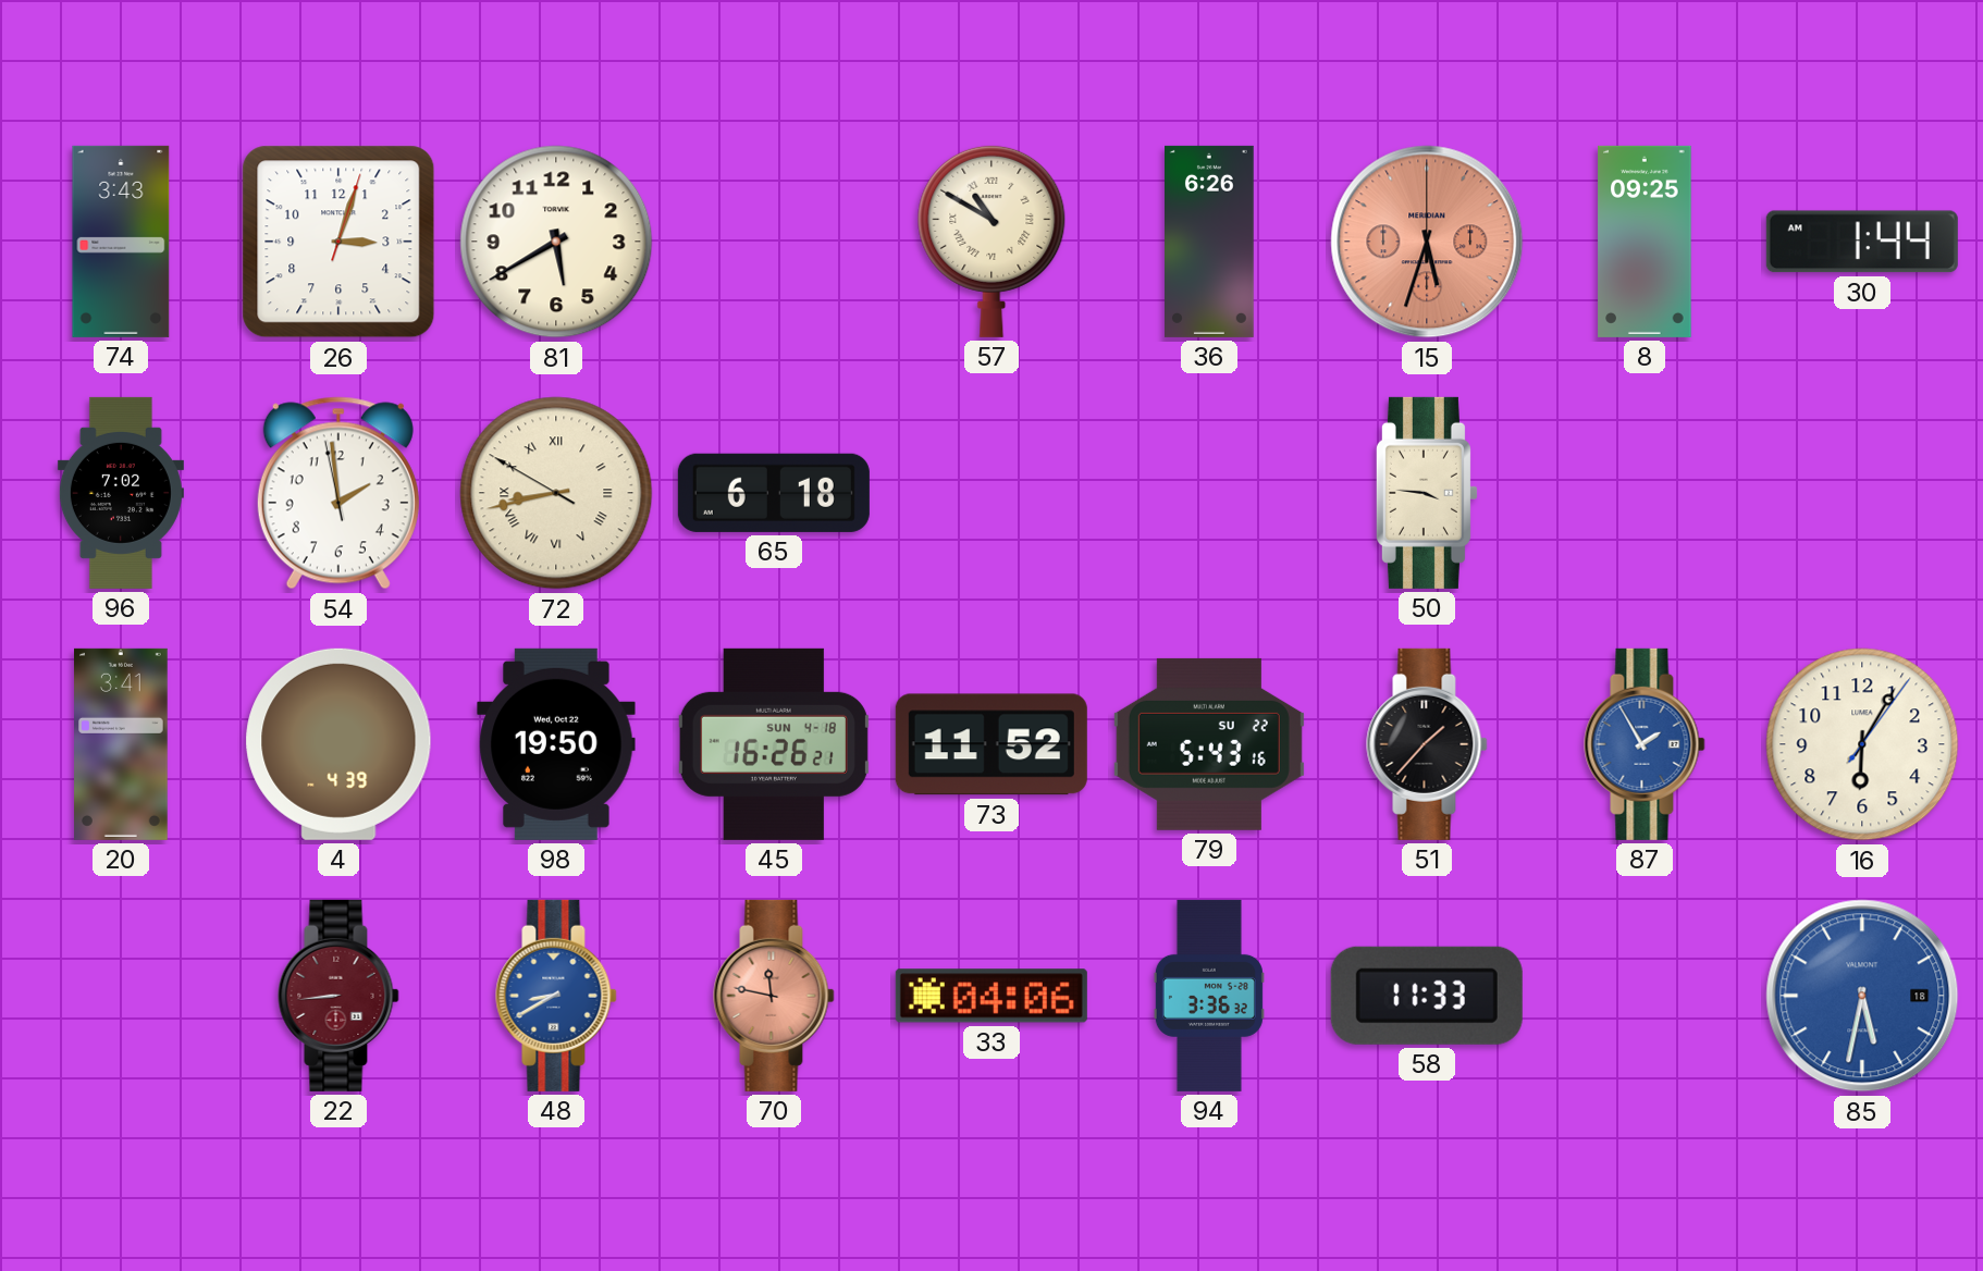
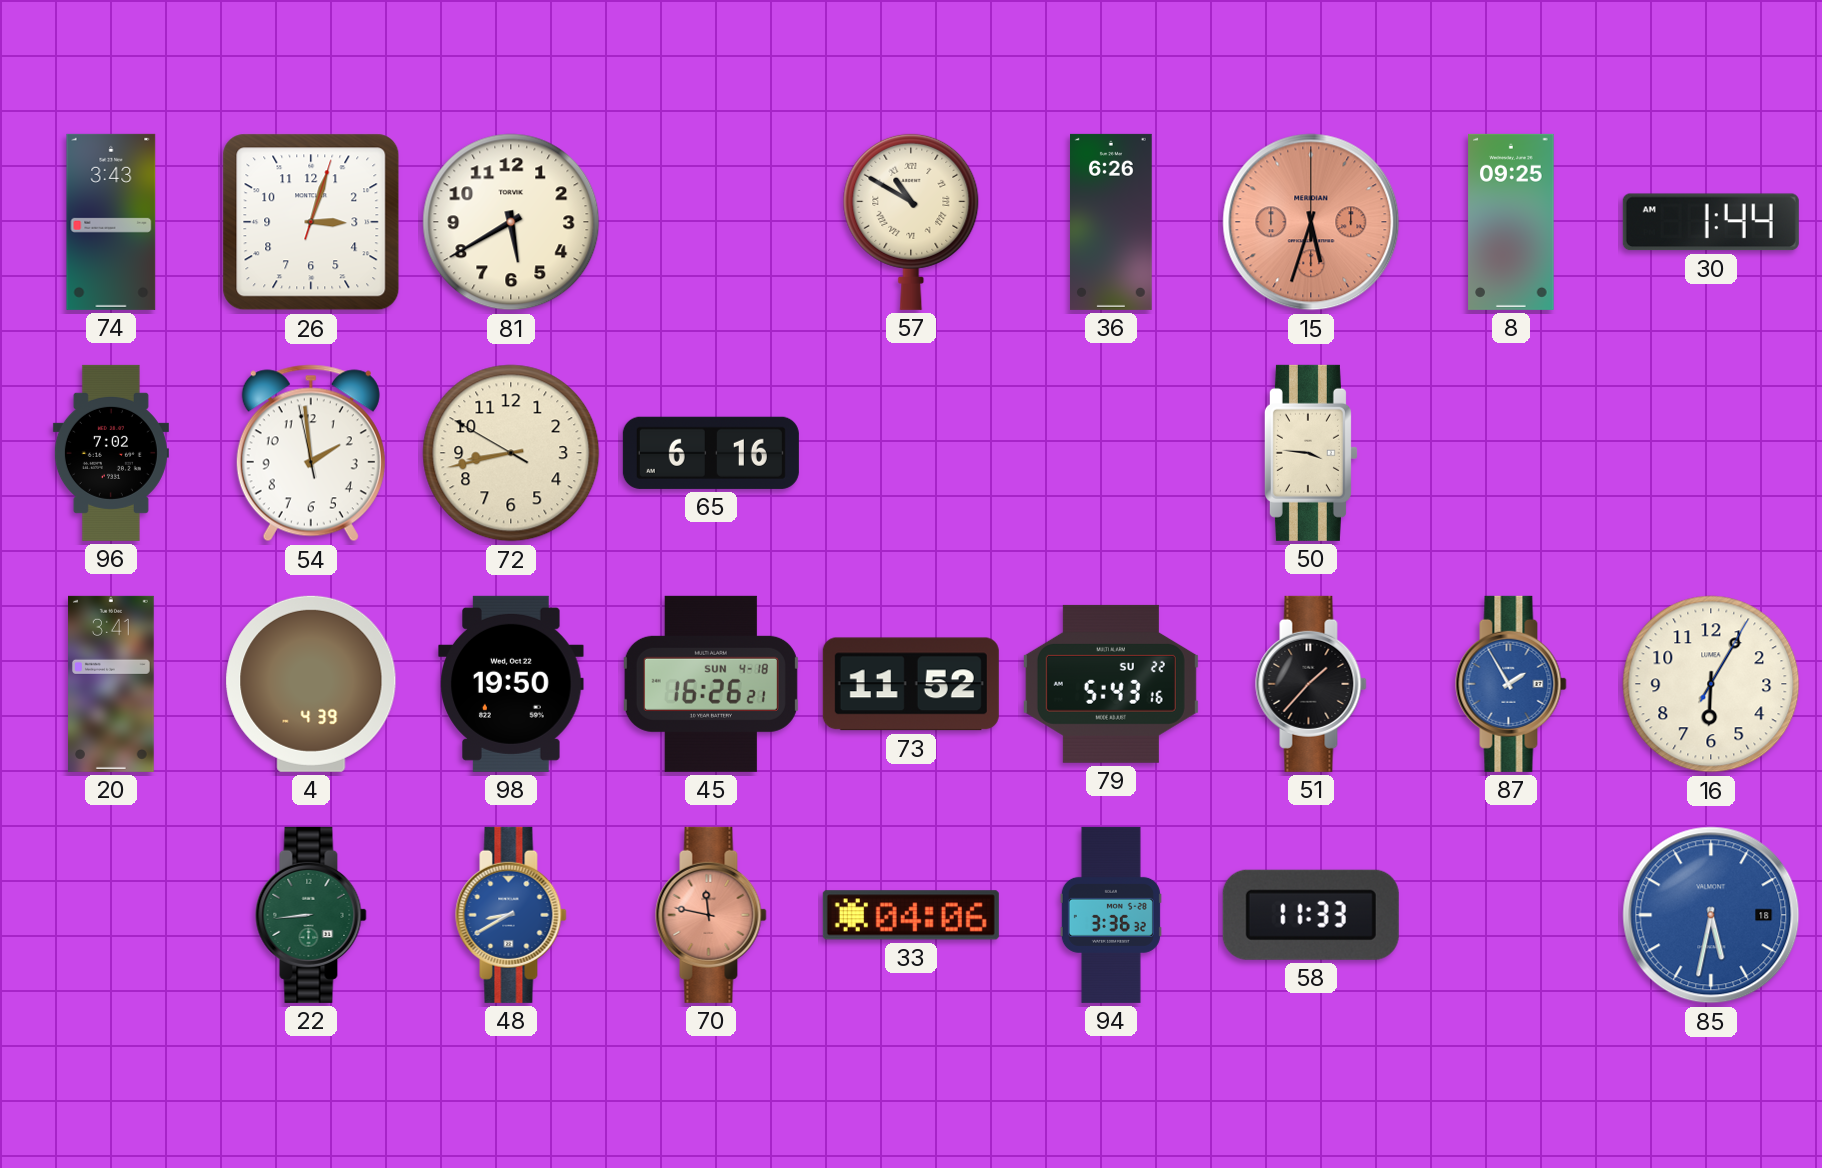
72 numerals: Roman -> Arabic
65: 6:18 -> 6:16
16: 6:05:06 -> 6:05:05
22 dial: burgundy -> green
